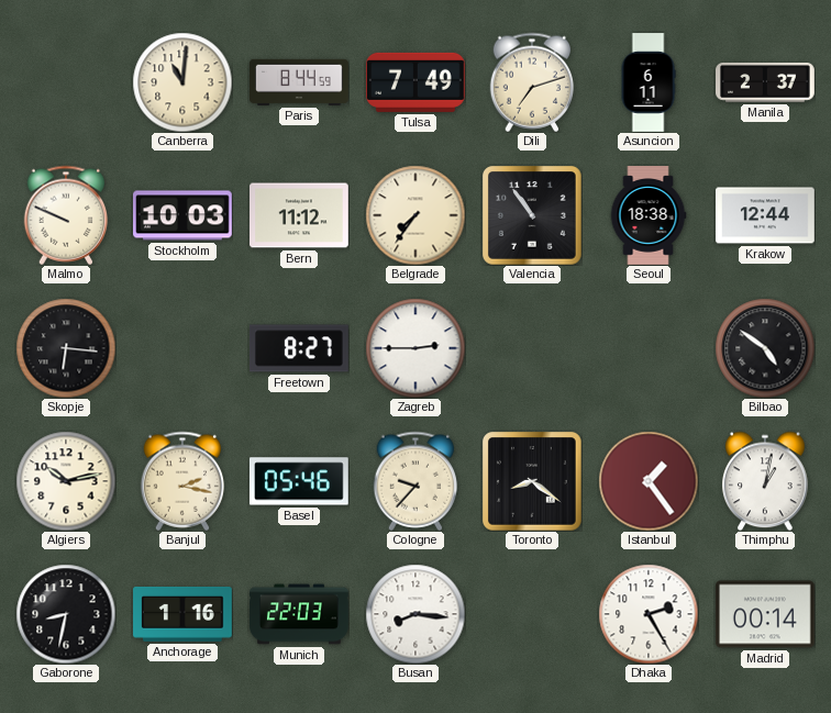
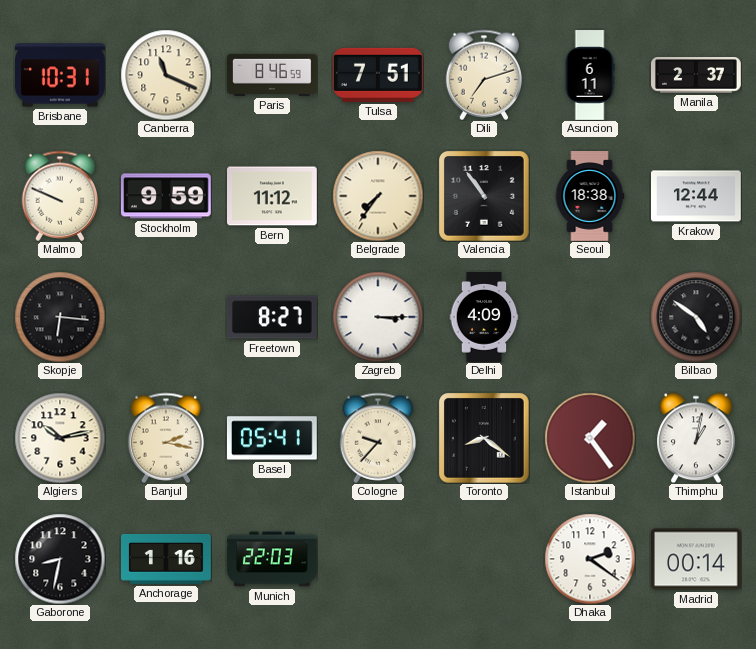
Brisbane: none -> 10:31
Canberra: 11:01 -> 11:19
Paris: 8:44 -> 8:46
Tulsa: 7:49 -> 7:51
Stockholm: 10:03 -> 9:59
Zagreb: 2:45 -> 3:15
Delhi: none -> 4:09
Basel: 05:46 -> 05:41
Busan: 8:16 -> none
Dhaka: 2:25 -> 2:21
